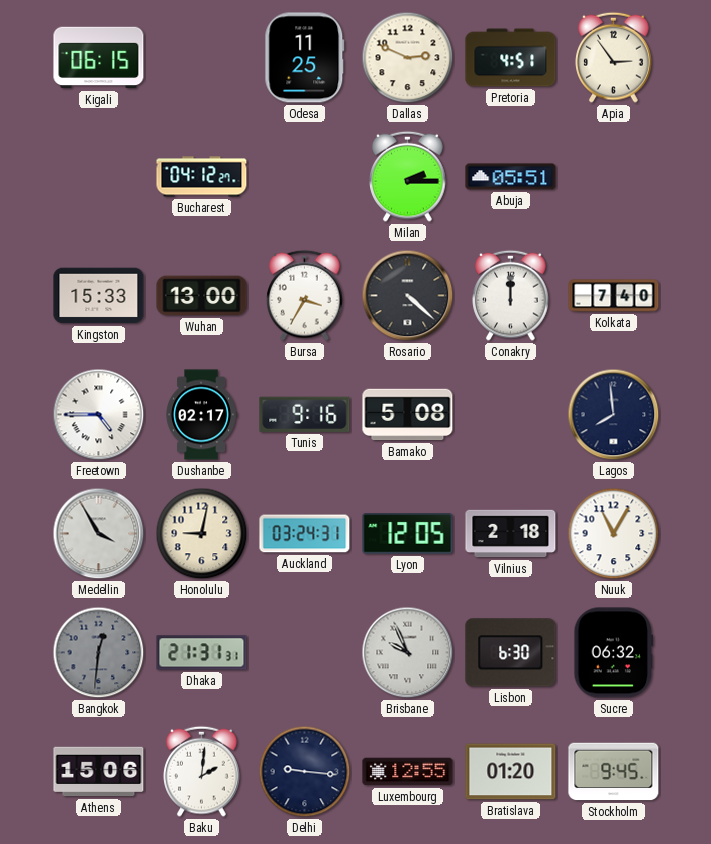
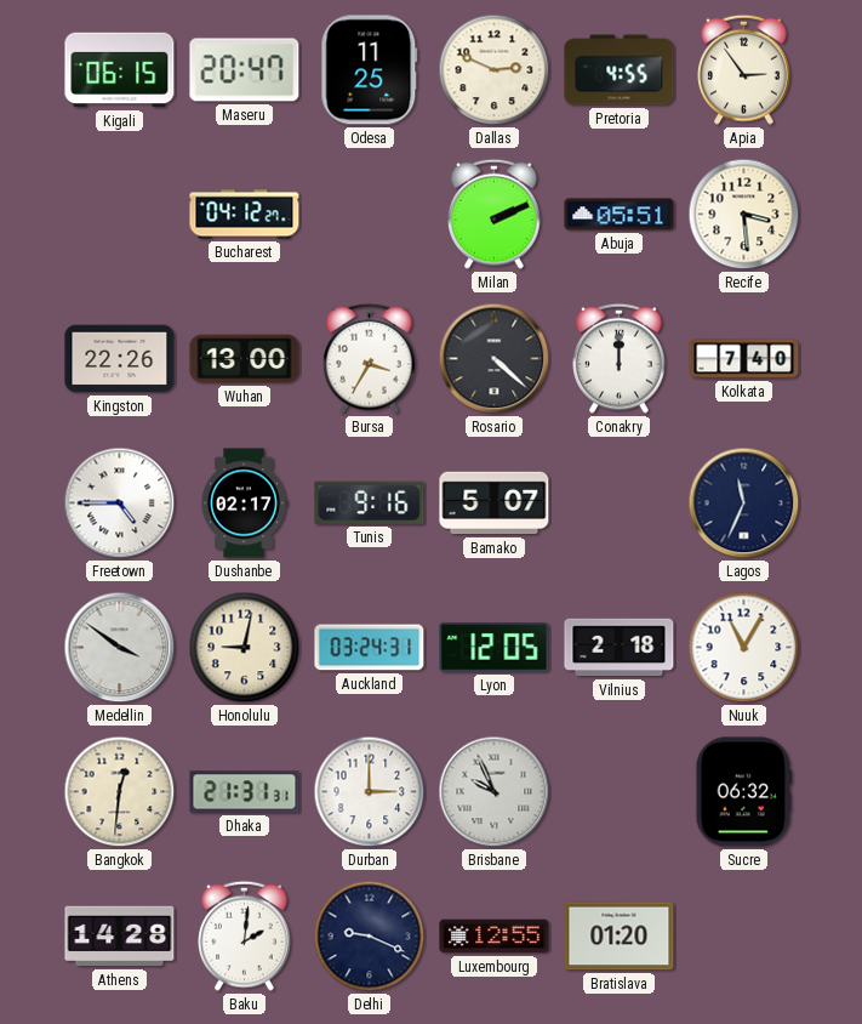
Maseru: none -> 20:47
Pretoria: 4:51 -> 4:55
Milan: 2:15 -> 2:11
Recife: none -> 3:29
Kingston: 15:33 -> 22:26
Bamako: 5:08 -> 5:07
Lagos: 7:59 -> 11:34
Medellin: 3:55 -> 3:51
Bangkok dial: grey -> cream
Durban: none -> 3:00
Lisbon: 6:30 -> none
Athens: 15:06 -> 14:28
Delhi: 9:16 -> 9:19
Stockholm: 9:45 -> none
